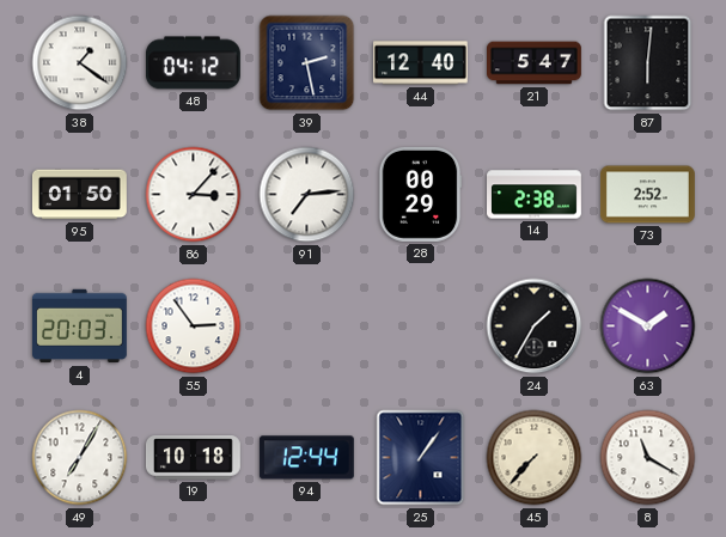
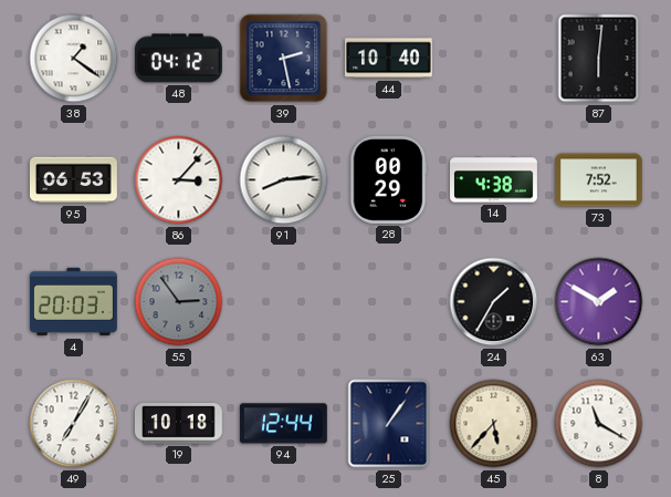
44: 12:40 -> 10:40
21: 5:47 -> none
95: 01:50 -> 06:53
91: 7:14 -> 8:14
14: 2:38 -> 4:38
73: 2:52 -> 7:52
55 dial: white -> grey
45: 7:37 -> 5:37
